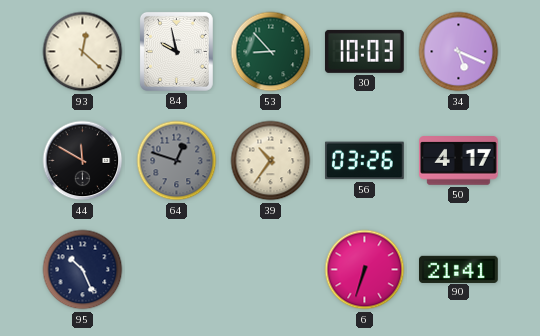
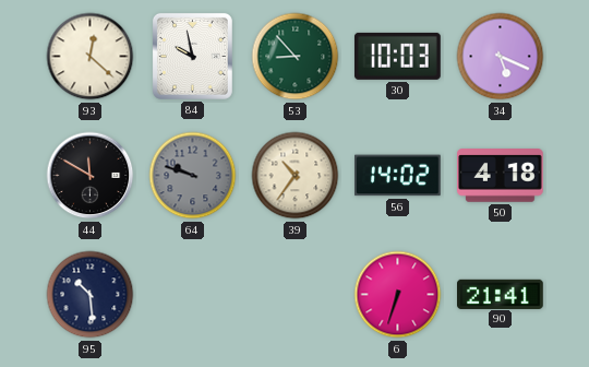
64: 12:48 -> 9:48
56: 03:26 -> 14:02
50: 4:17 -> 4:18
95: 10:26 -> 10:29
